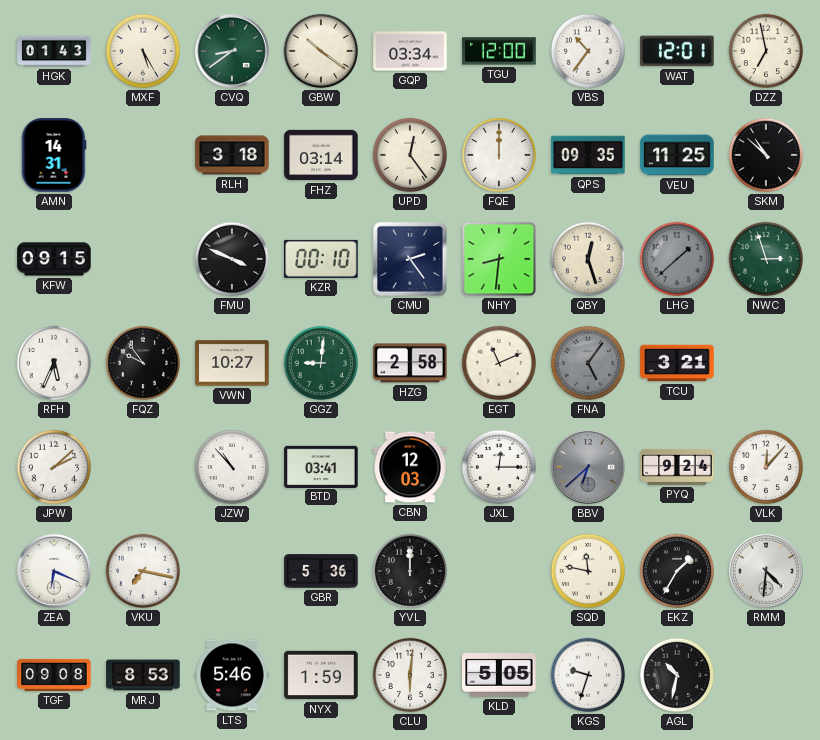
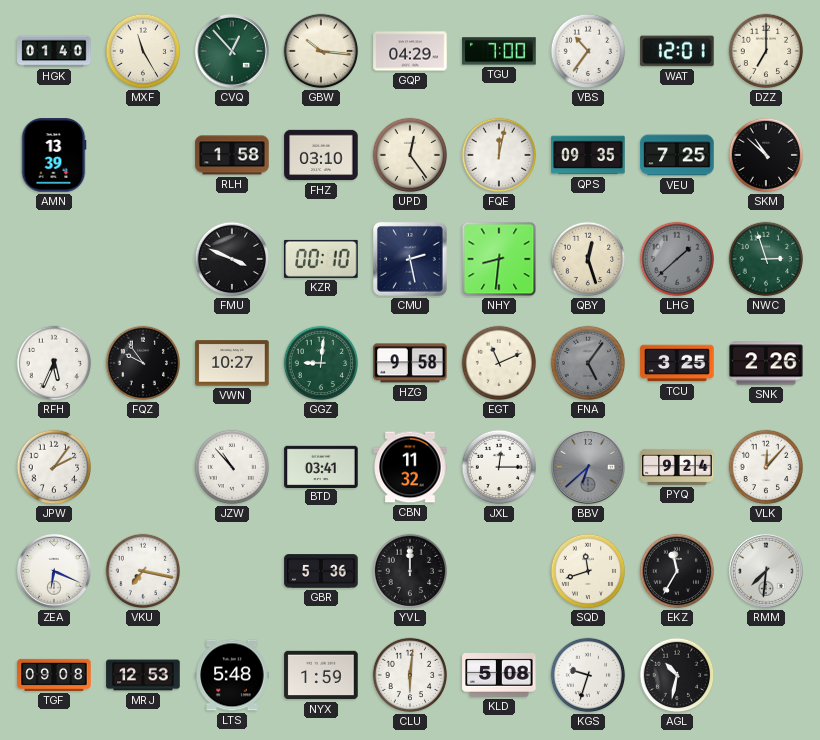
HGK: 01:43 -> 01:40
MXF: 5:25 -> 11:25
CVQ: 8:39 -> 12:53
GBW: 10:21 -> 10:16
GQP: 03:34 -> 04:29
TGU: 12:00 -> 7:00
DZZ: 6:58 -> 7:00
AMN: 14:31 -> 13:39
RLH: 3:18 -> 1:58
FHZ: 03:14 -> 03:10
FQE: 12:00 -> 12:02
VEU: 11:25 -> 7:25
KFW: 09:15 -> none
CMU: 2:24 -> 2:28
HZG: 2:58 -> 9:58
TCU: 3:21 -> 3:25
SNK: none -> 2:26
JPW: 2:08 -> 2:06
CBN: 12:03 -> 11:32
SQD: 11:47 -> 11:42
EKZ: 1:35 -> 11:35
RMM: 4:31 -> 7:31
MRJ: 8:53 -> 12:53
LTS: 5:46 -> 5:48
KLD: 5:05 -> 5:08
